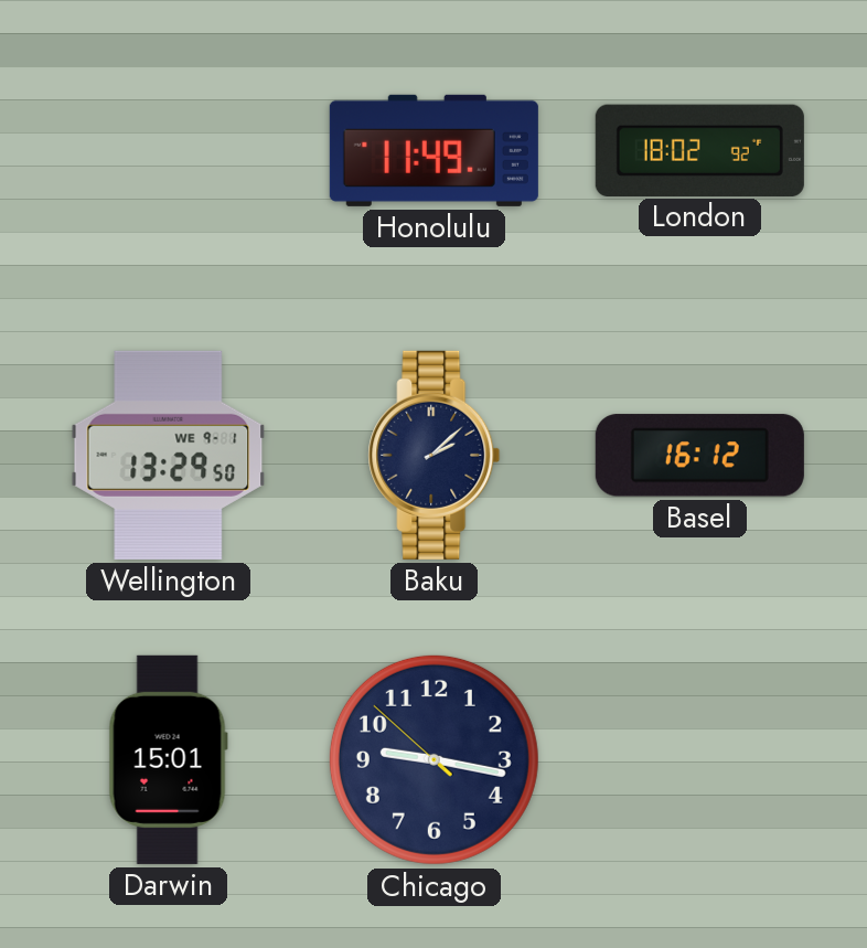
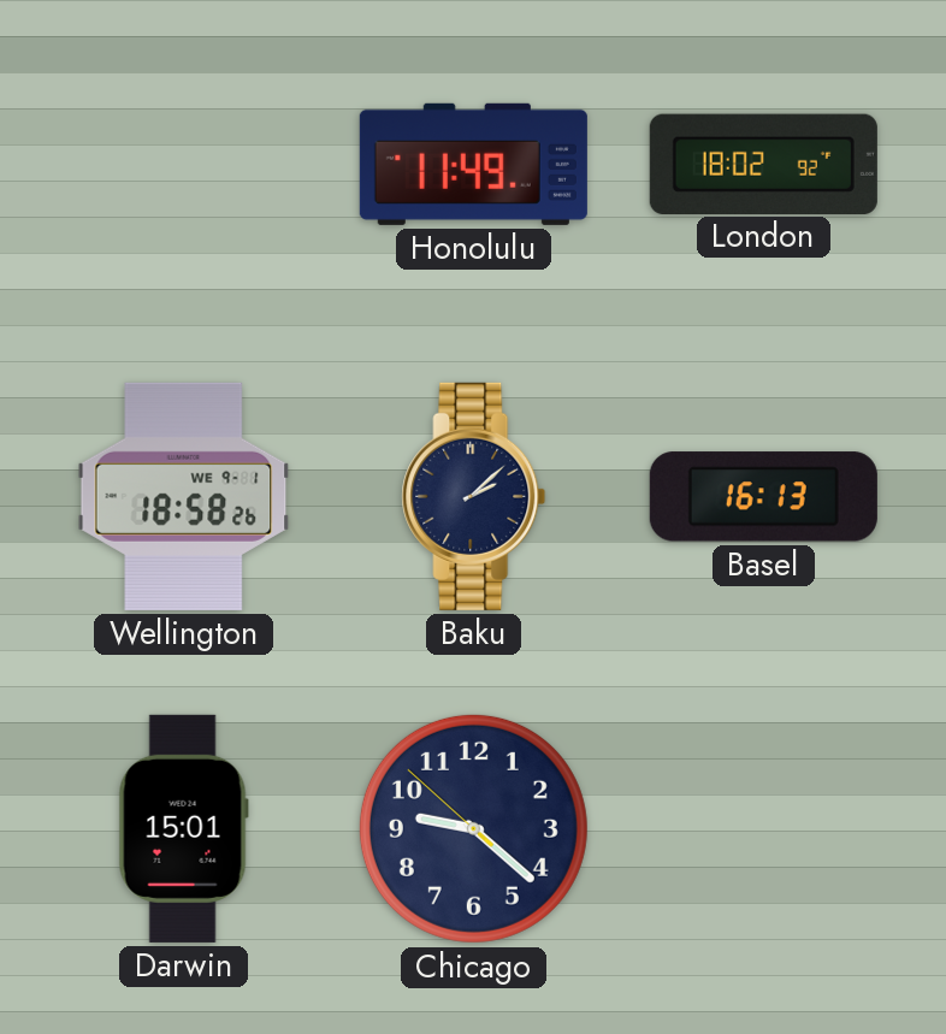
Wellington: 13:29 -> 18:58
Basel: 16:12 -> 16:13
Chicago: 9:16 -> 9:21
